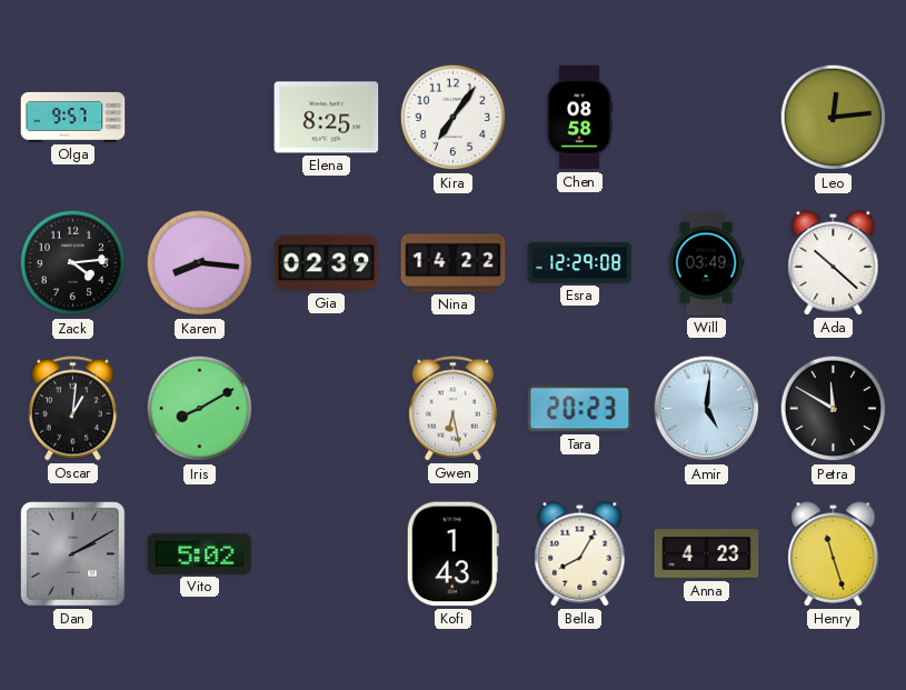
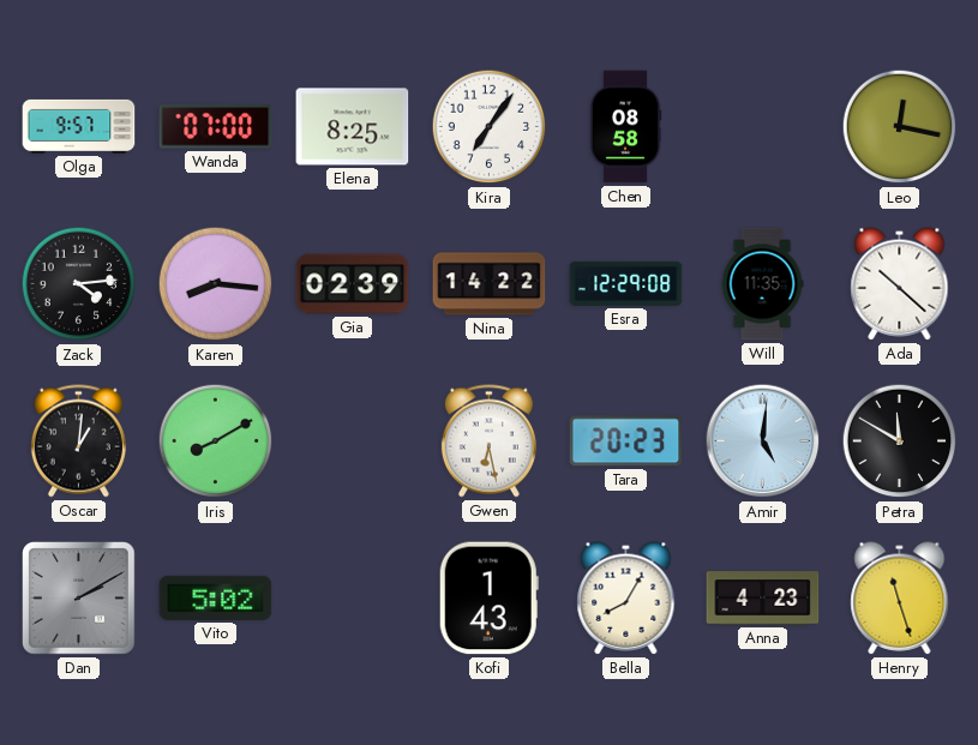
Wanda: none -> 07:00
Leo: 12:14 -> 12:17
Will: 03:49 -> 11:35
